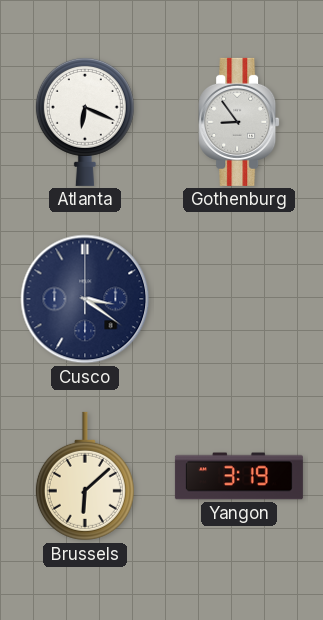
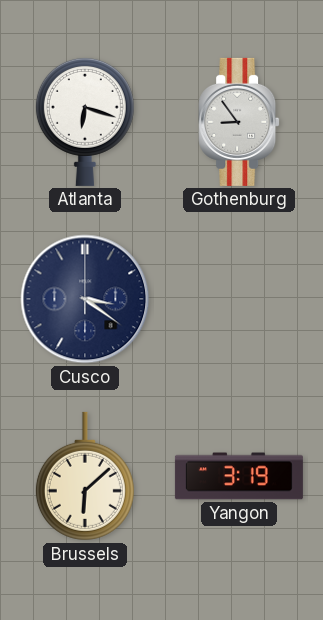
Atlanta: 6:19 -> 6:18
